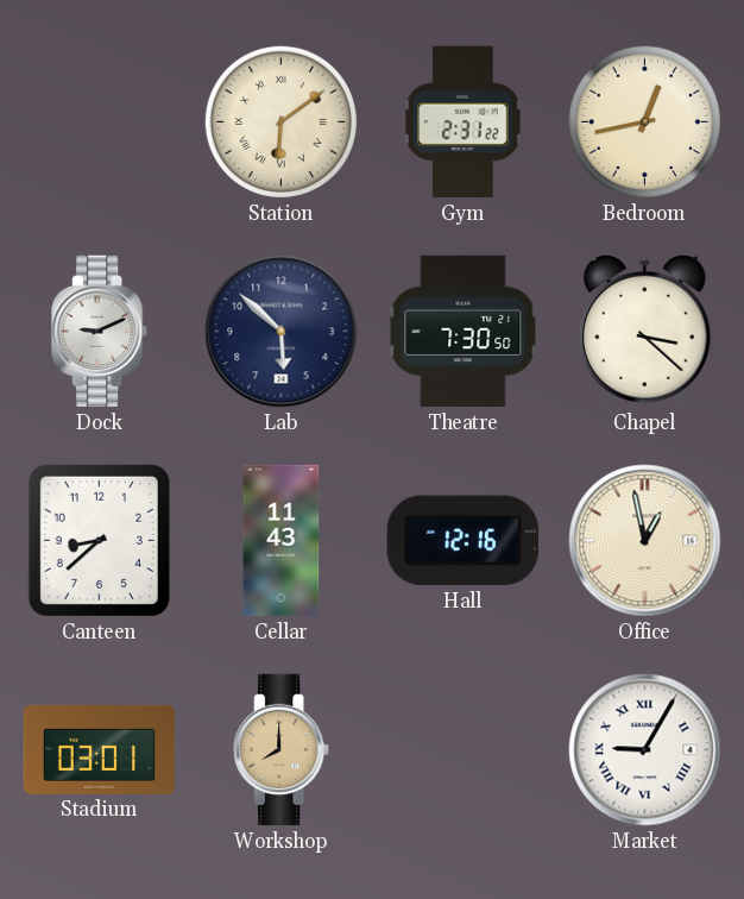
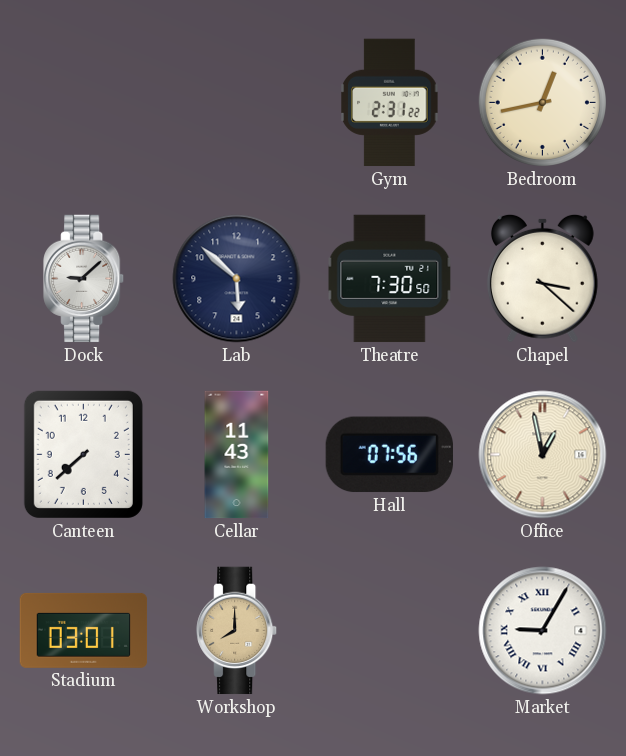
Station: 6:09 -> none
Dock: 9:11 -> 9:08
Canteen: 8:38 -> 7:38
Hall: 12:16 -> 07:56
